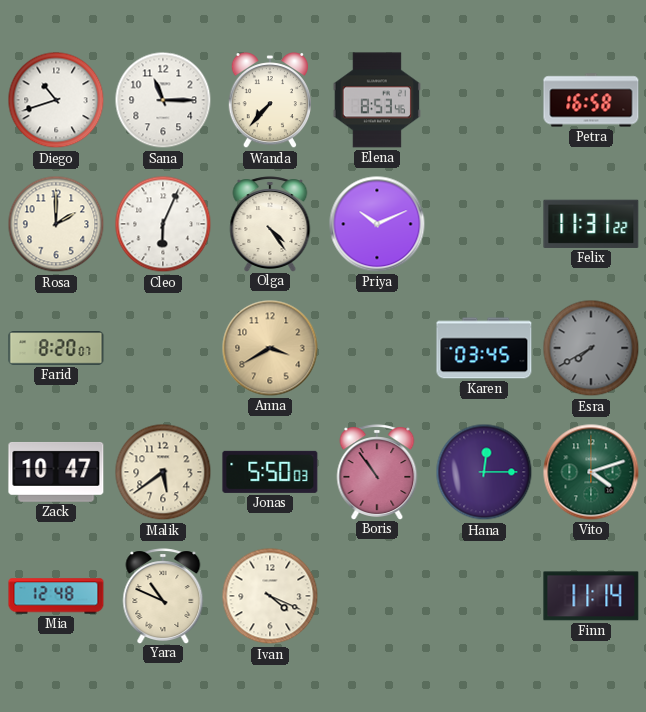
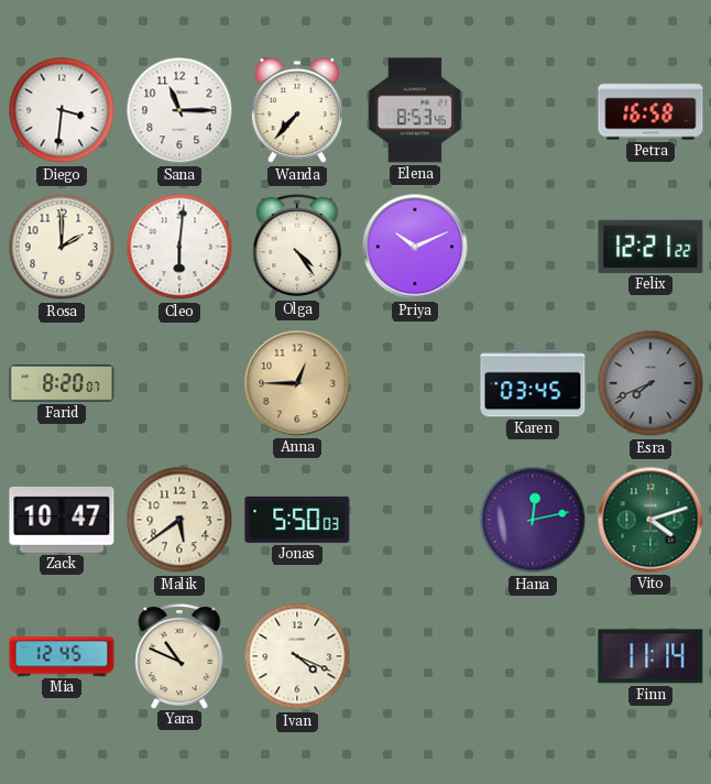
Diego: 10:42 -> 3:31
Cleo: 6:04 -> 6:01
Felix: 11:31 -> 12:21
Anna: 3:40 -> 12:45
Esra: 7:40 -> 7:41
Boris: 10:54 -> none
Hana: 12:15 -> 12:13
Mia: 12:48 -> 12:45
